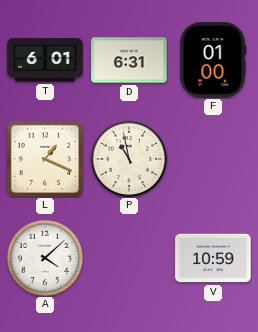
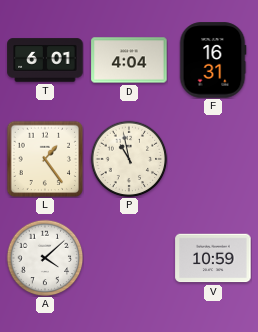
D: 6:31 -> 4:04
F: 01:00 -> 16:31
L: 1:19 -> 1:24
